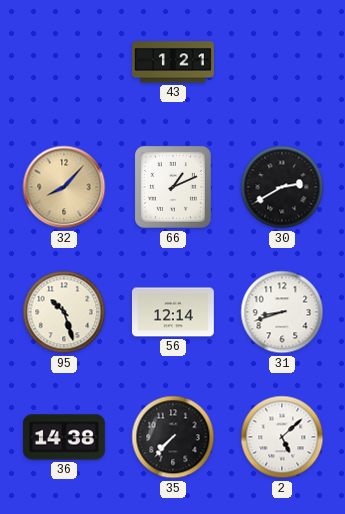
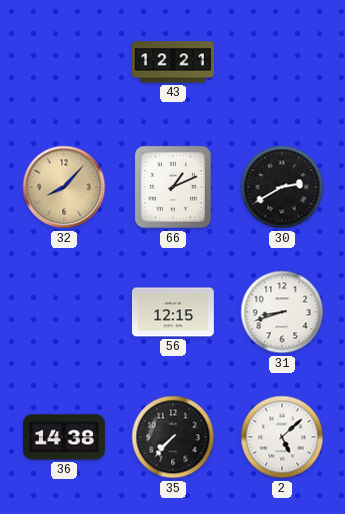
43: 1:21 -> 12:21
95: 10:27 -> none
56: 12:14 -> 12:15
